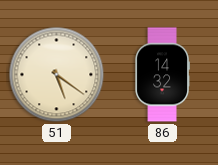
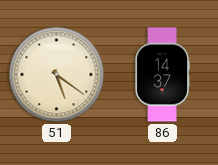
86: 14:32 -> 14:37
